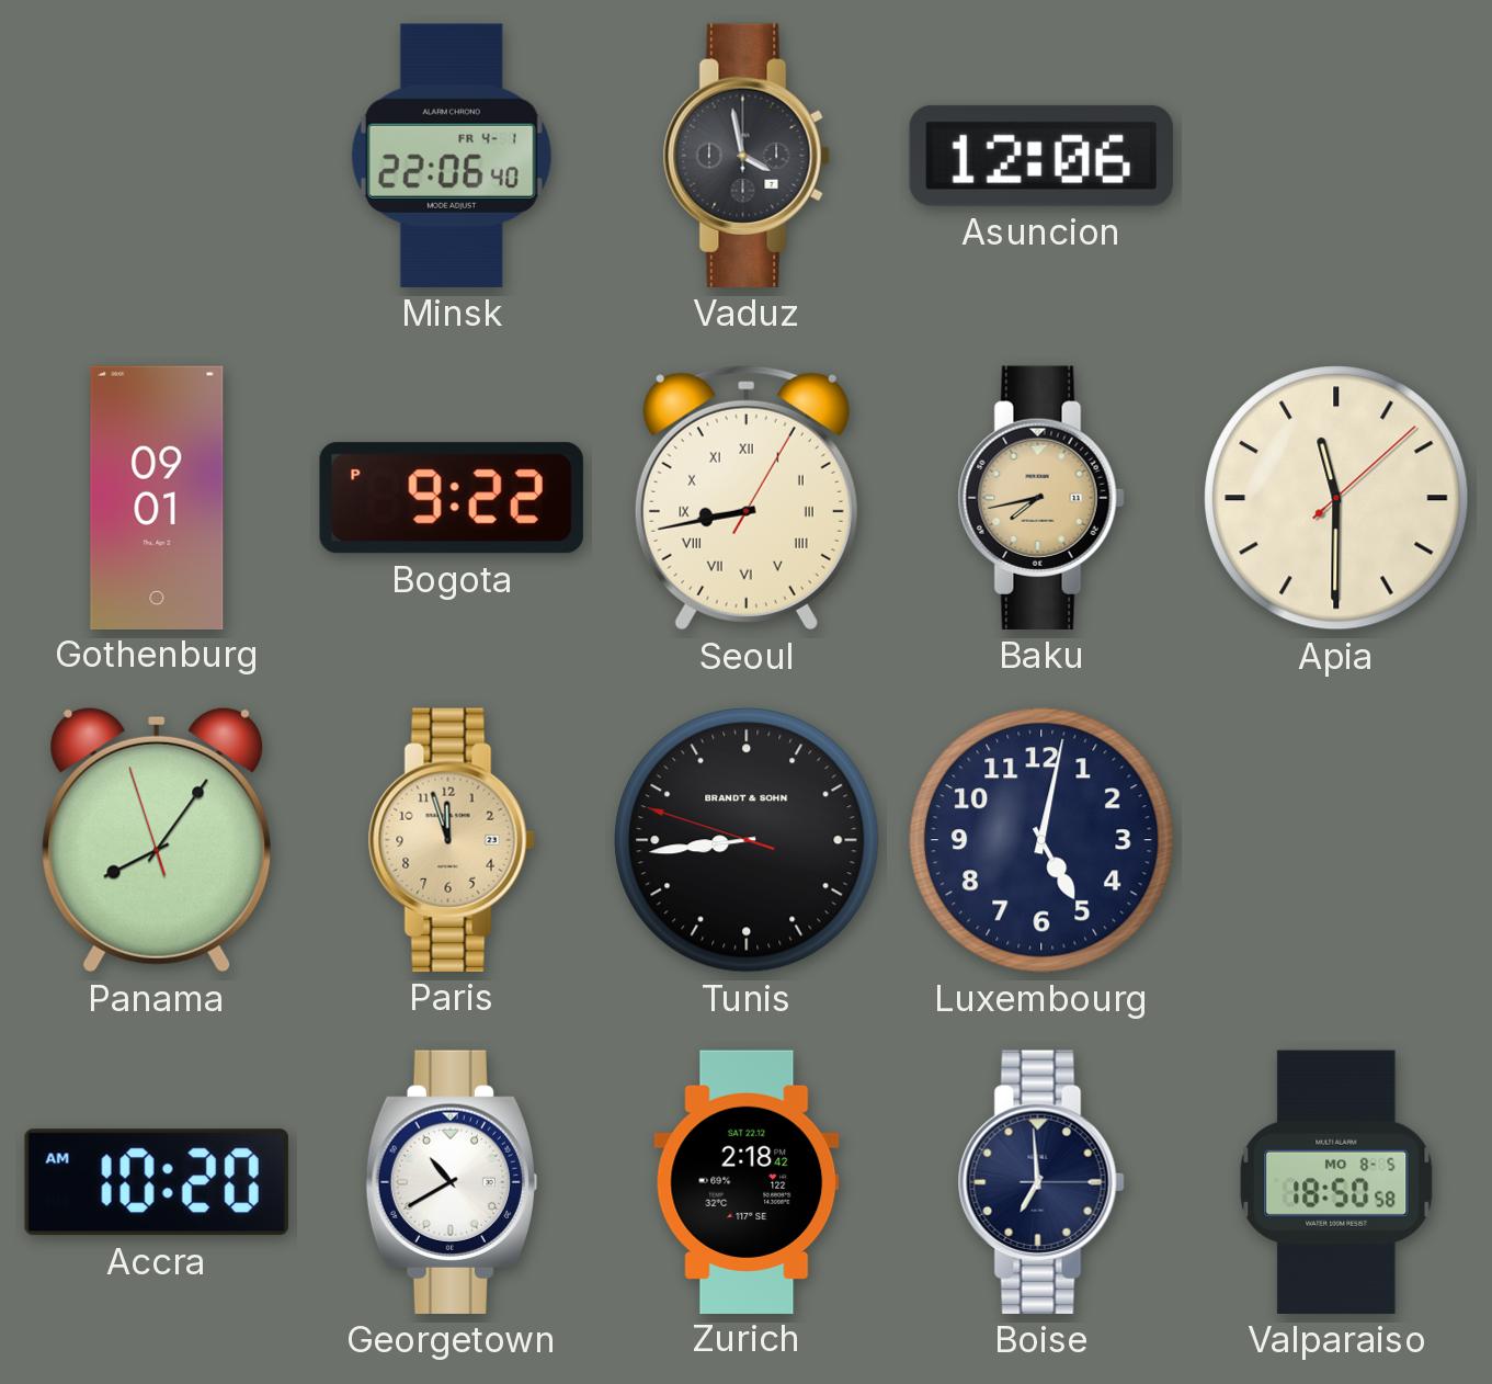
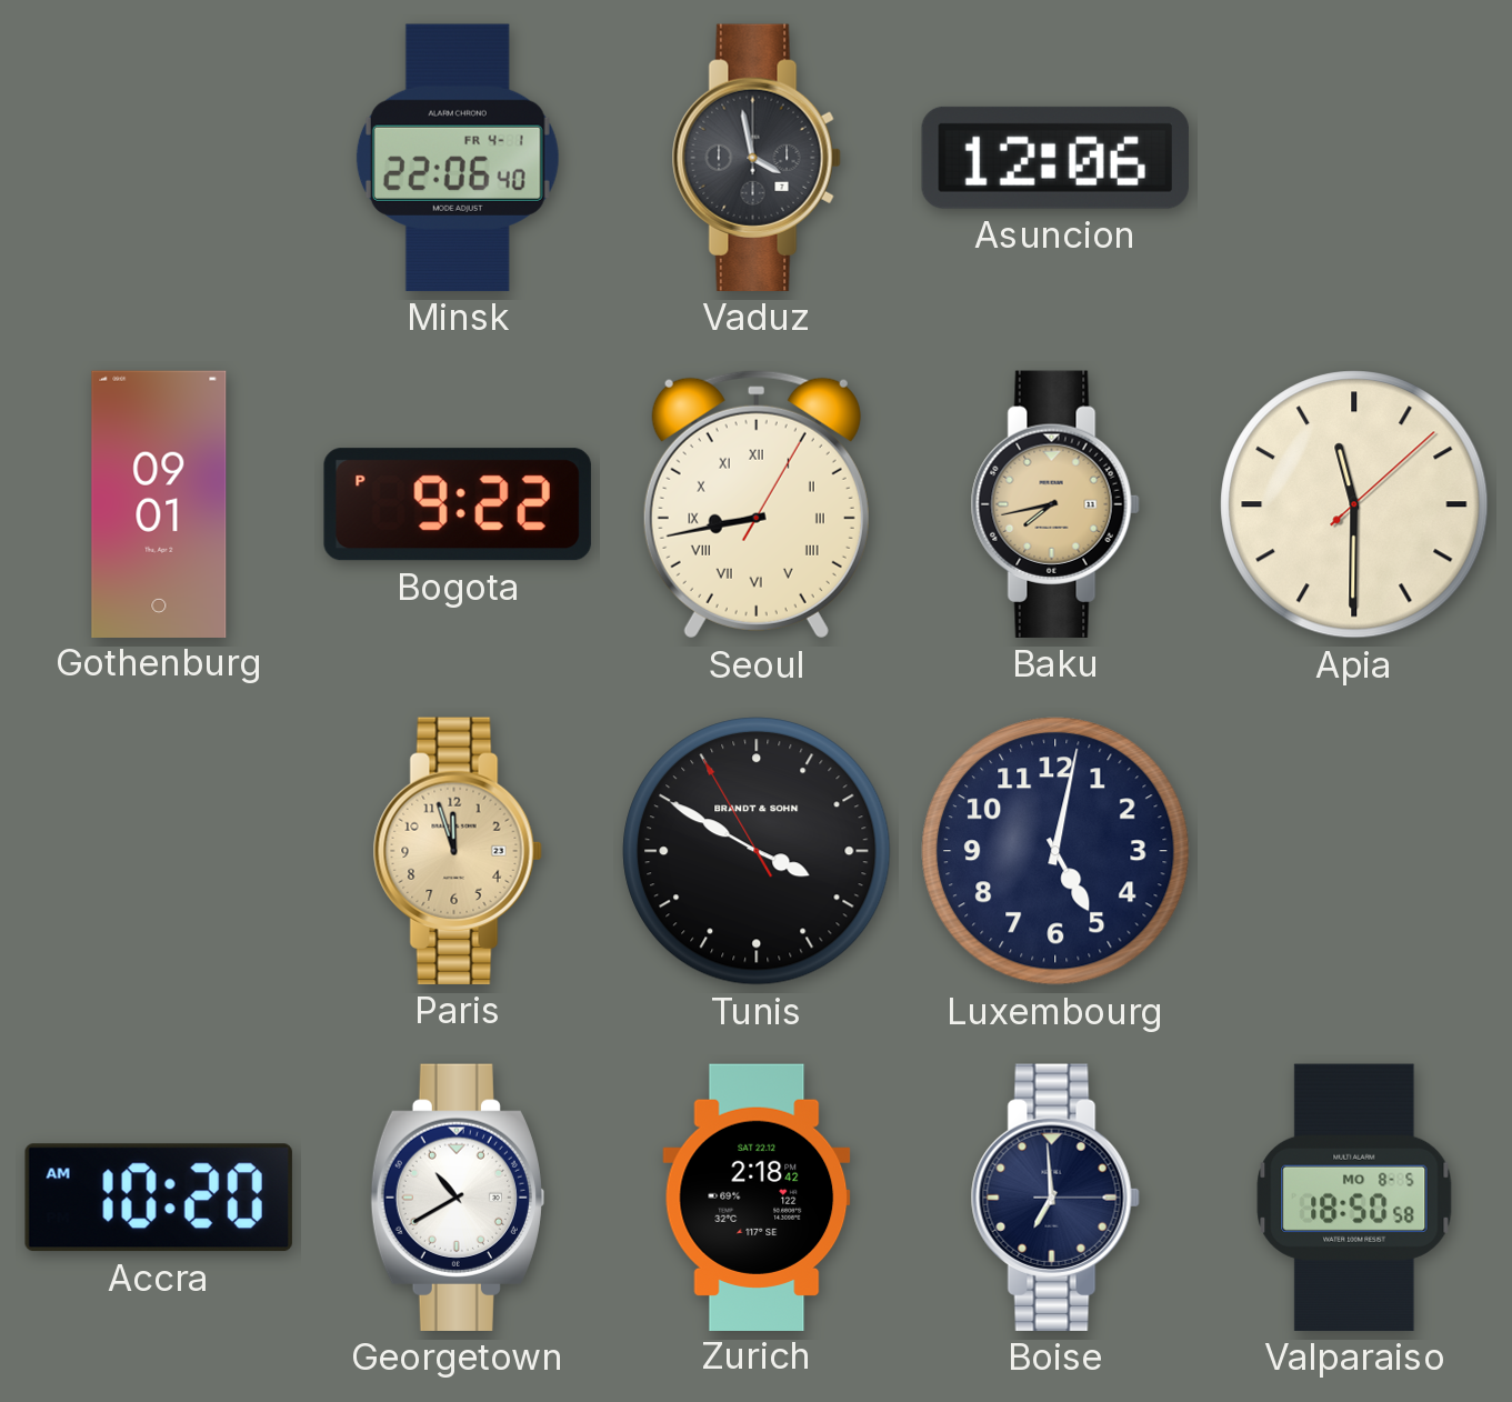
Panama: 8:05 -> none
Tunis: 8:43 -> 3:49
